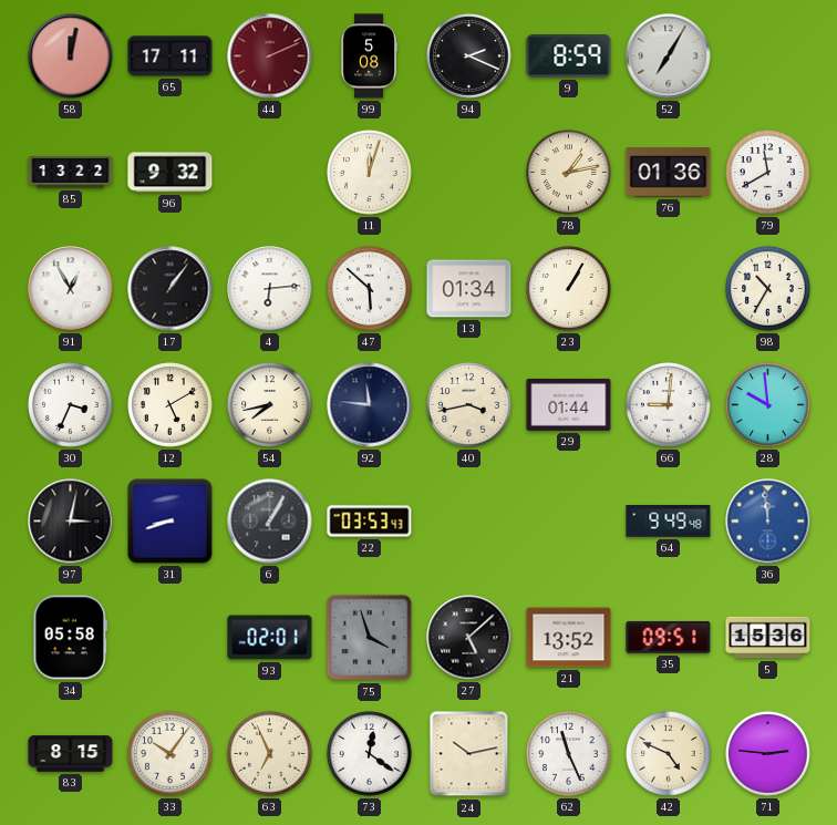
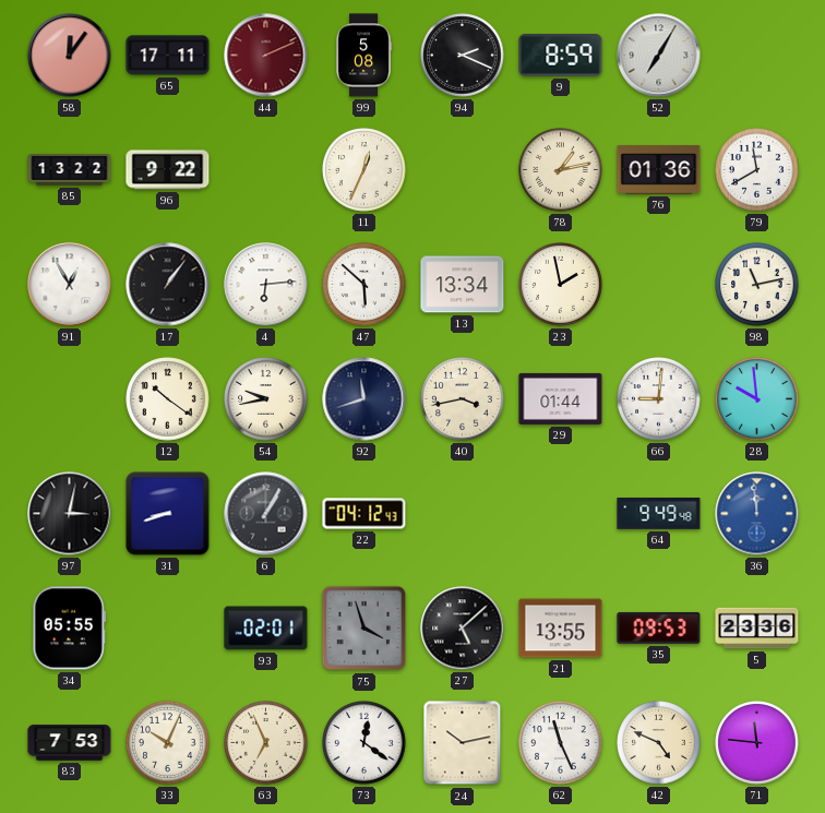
58: 12:02 -> 12:06
96: 9:32 -> 9:22
11: 12:03 -> 12:34
13: 01:34 -> 13:34
23: 1:05 -> 1:58
98: 10:35 -> 11:13
30: 3:34 -> none
12: 5:10 -> 10:21
54: 7:43 -> 9:43
92: 11:46 -> 11:42
22: 03:53 -> 04:12
34: 05:58 -> 05:55
21: 13:52 -> 13:55
35: 09:51 -> 09:53
5: 15:36 -> 23:36
83: 8:15 -> 7:53
33: 10:06 -> 10:04
71: 2:46 -> 11:46
